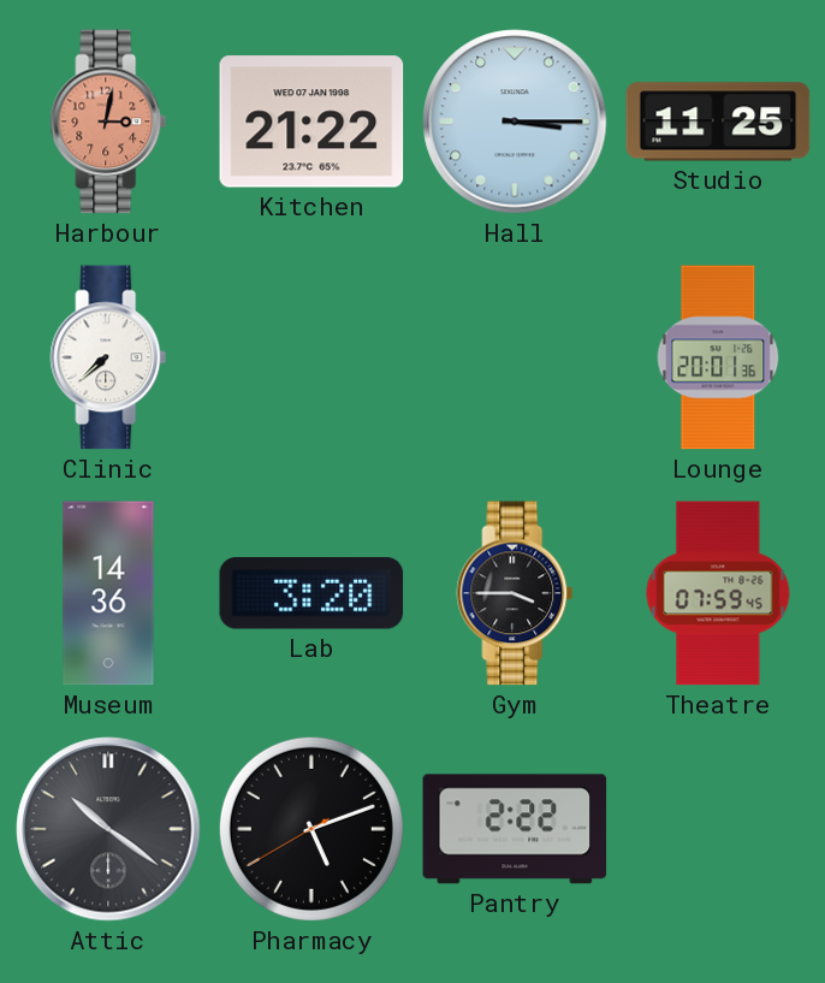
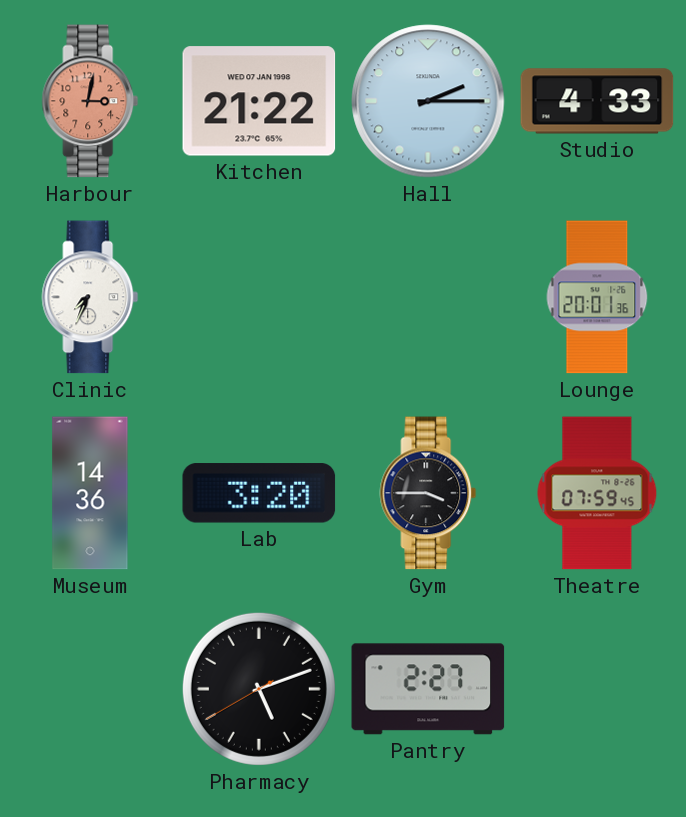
Hall: 3:15 -> 2:15
Studio: 11:25 -> 4:33
Clinic: 7:38 -> 7:34
Attic: 10:21 -> none
Pantry: 2:22 -> 2:27
